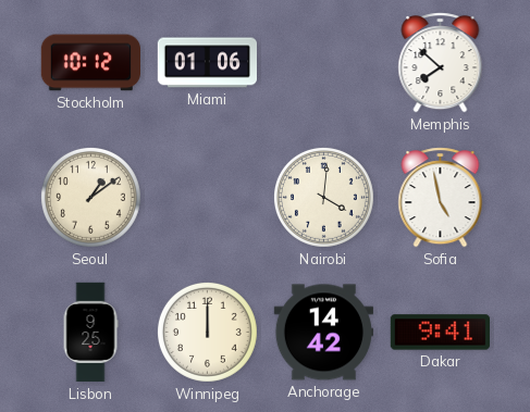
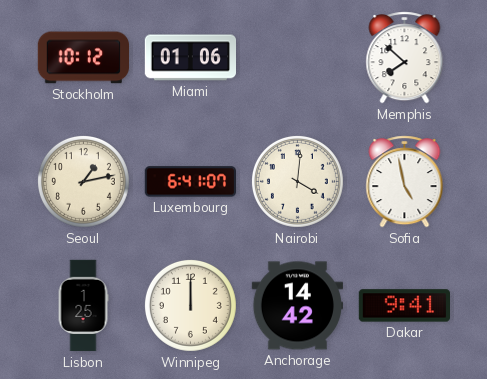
Seoul: 1:09 -> 1:13
Luxembourg: none -> 6:41
Lisbon: 9:25 -> 1:25
